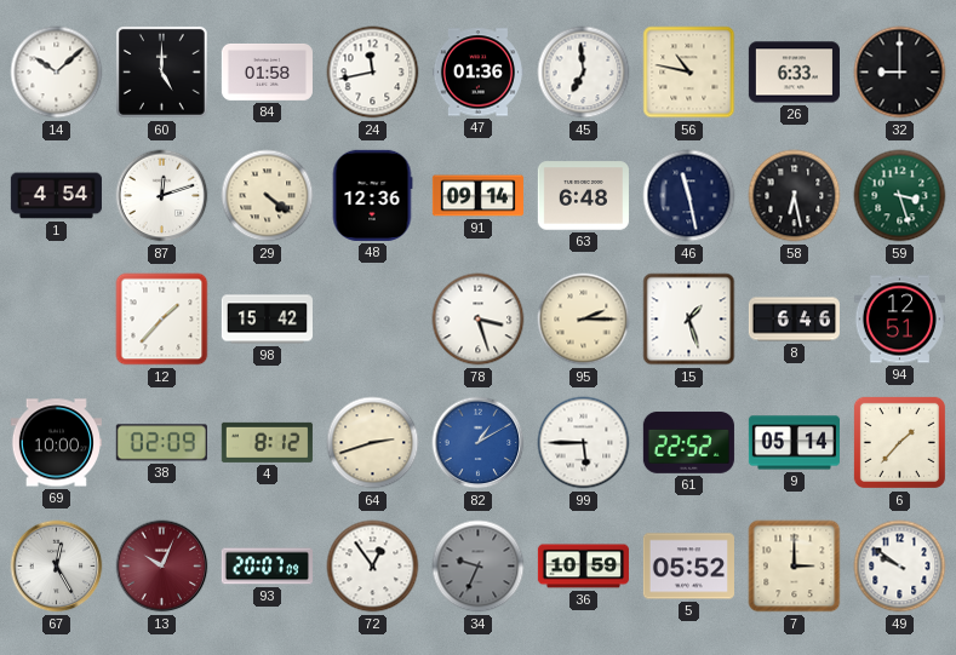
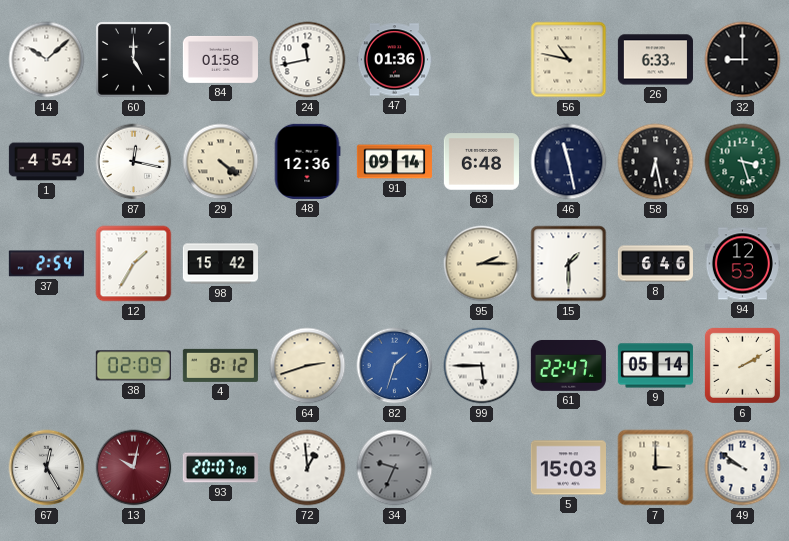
45: 6:59 -> none
87: 12:12 -> 12:17
37: none -> 2:54
12: 1:37 -> 1:35
78: 3:27 -> none
15: 1:27 -> 1:30
94: 12:51 -> 12:53
69: 10:00 -> none
82: 1:10 -> 1:33
61: 22:52 -> 22:47
6: 1:37 -> 2:10
13: 10:04 -> 10:02
72: 12:54 -> 12:59
36: 10:59 -> none
5: 05:52 -> 15:03
